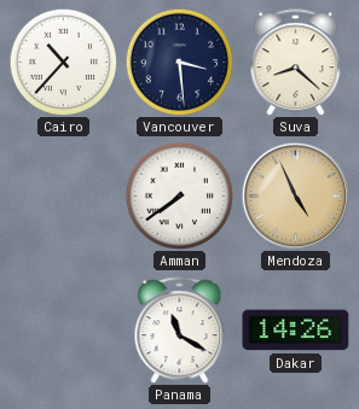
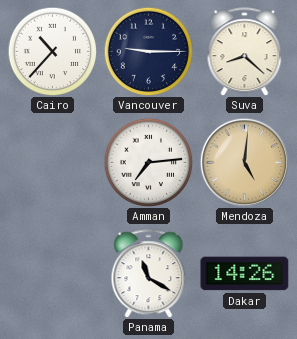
Vancouver: 3:29 -> 9:15
Amman: 7:39 -> 7:14
Mendoza: 4:56 -> 5:01
